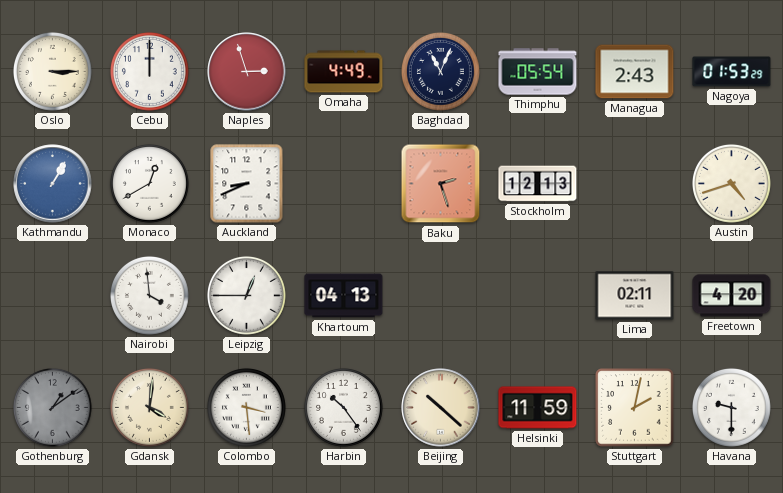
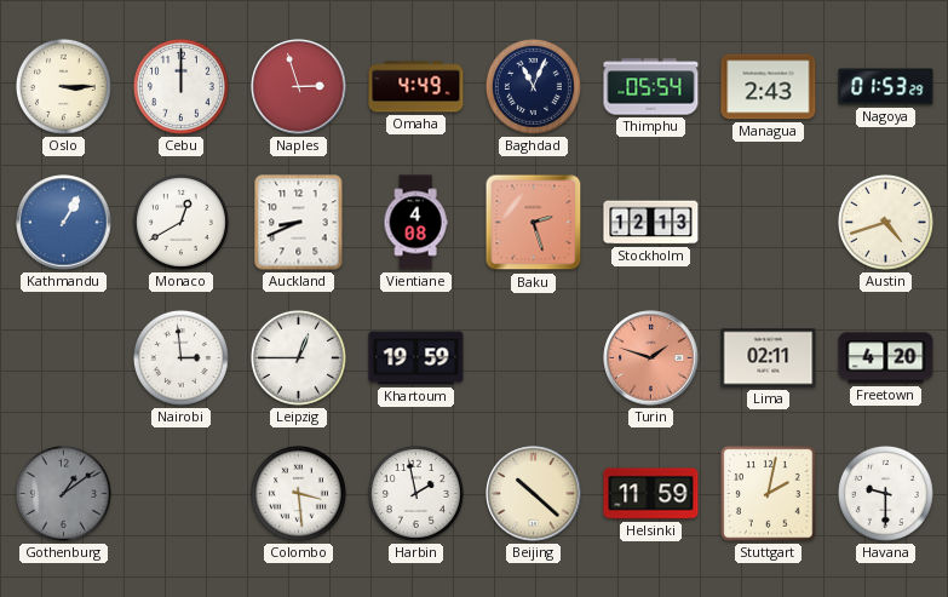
Vientiane: none -> 4:08
Nairobi: 3:59 -> 2:59
Khartoum: 04:13 -> 19:59
Turin: none -> 1:48
Gdansk: 4:01 -> none
Harbin: 10:24 -> 1:58
